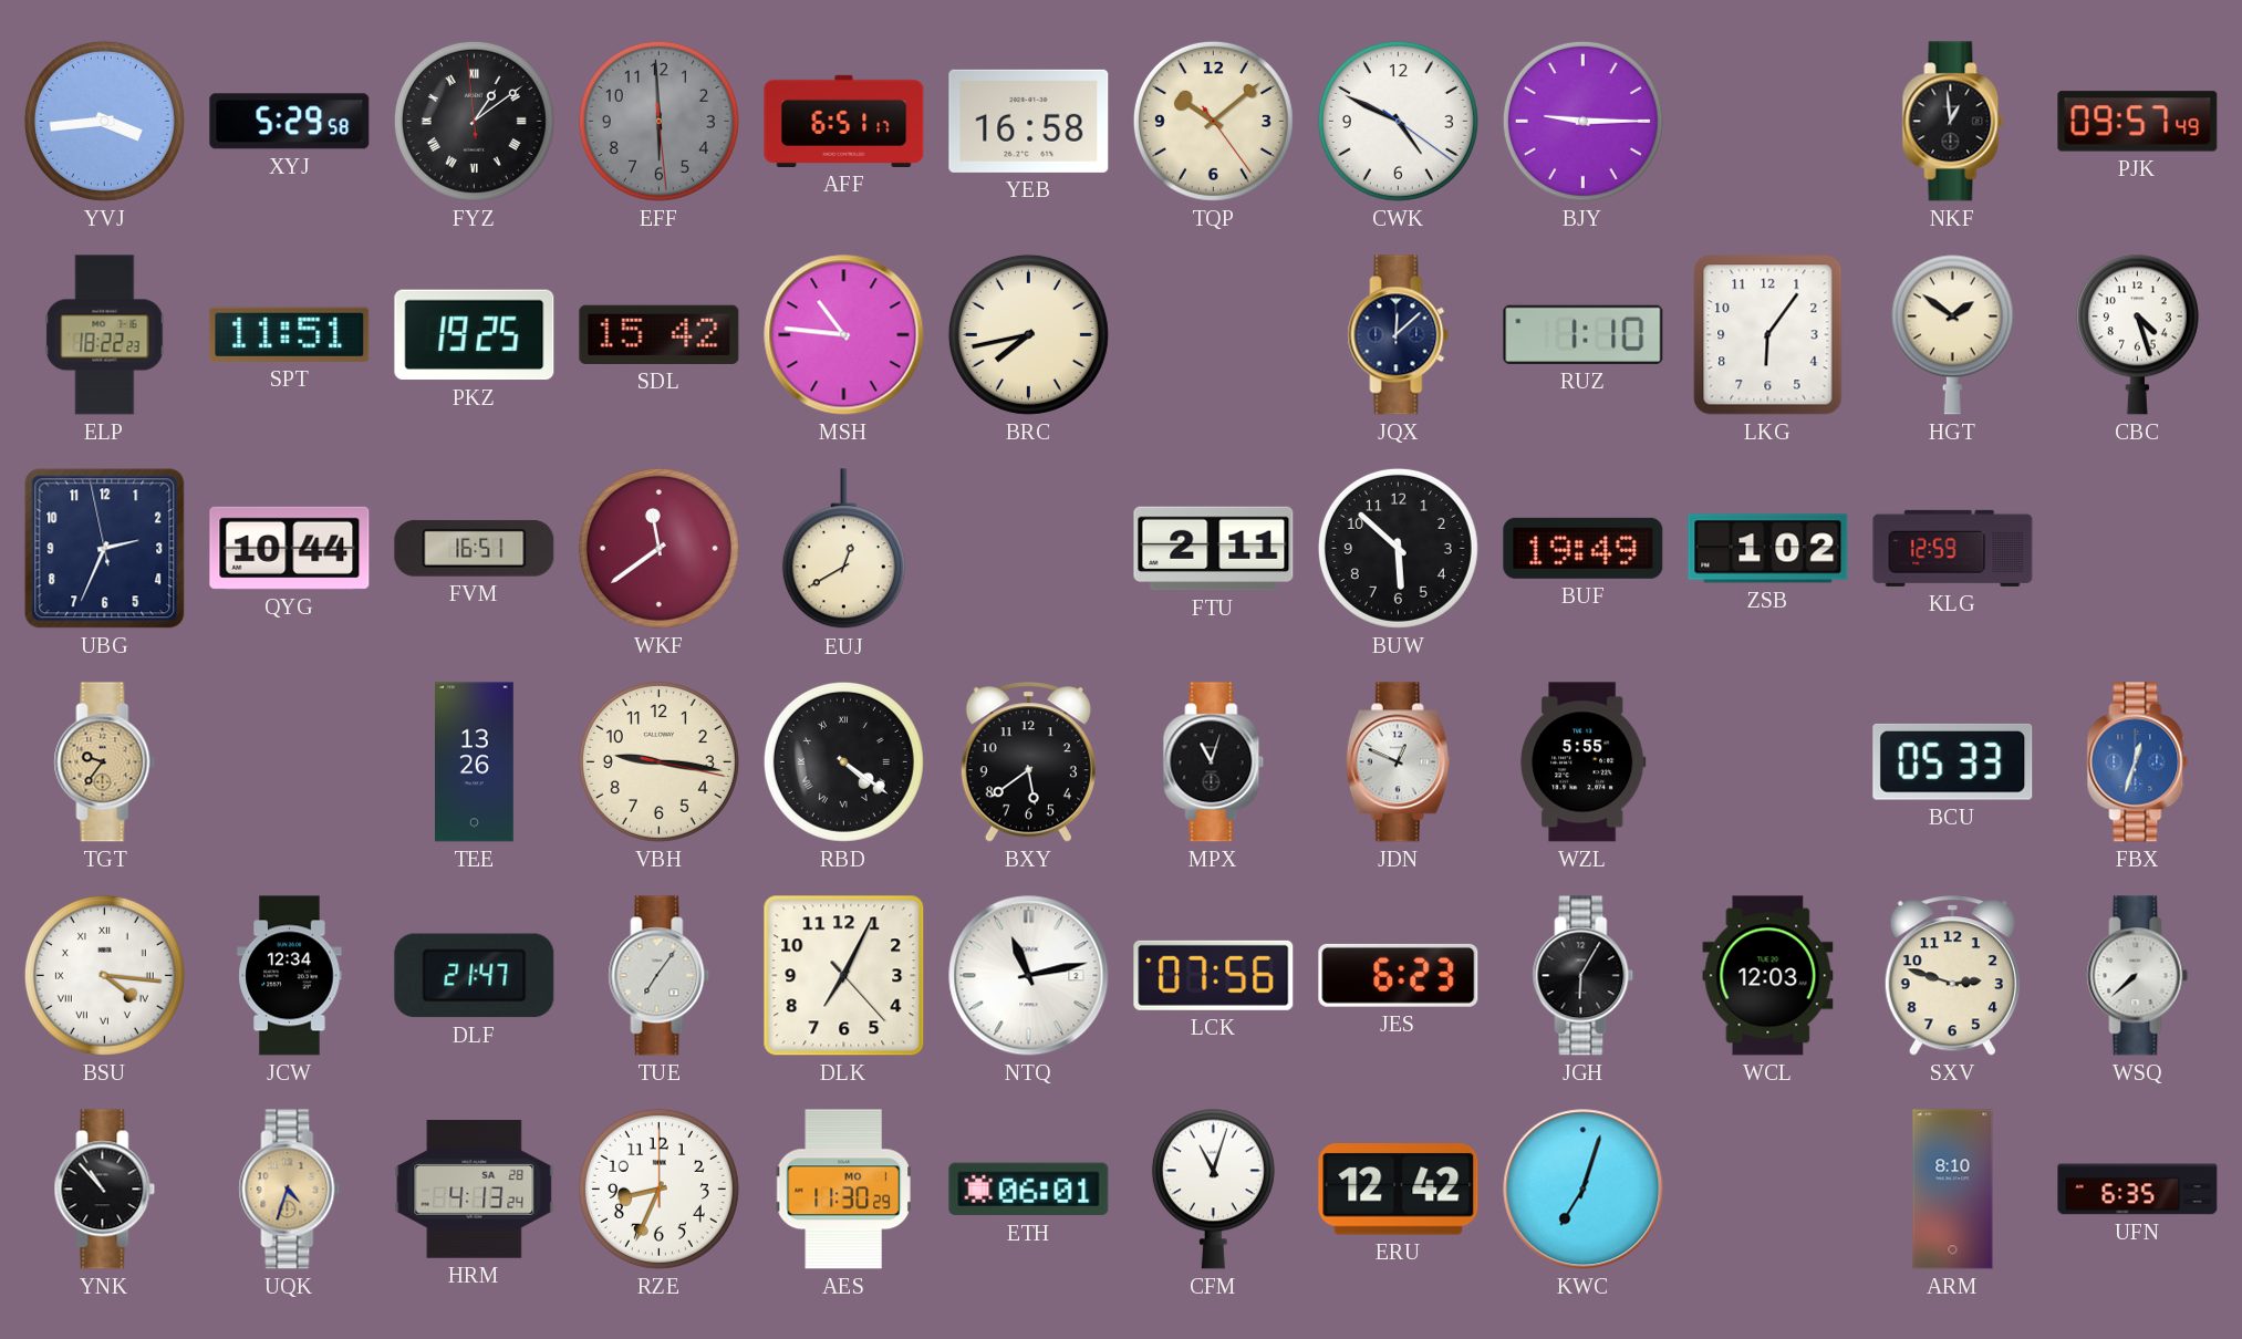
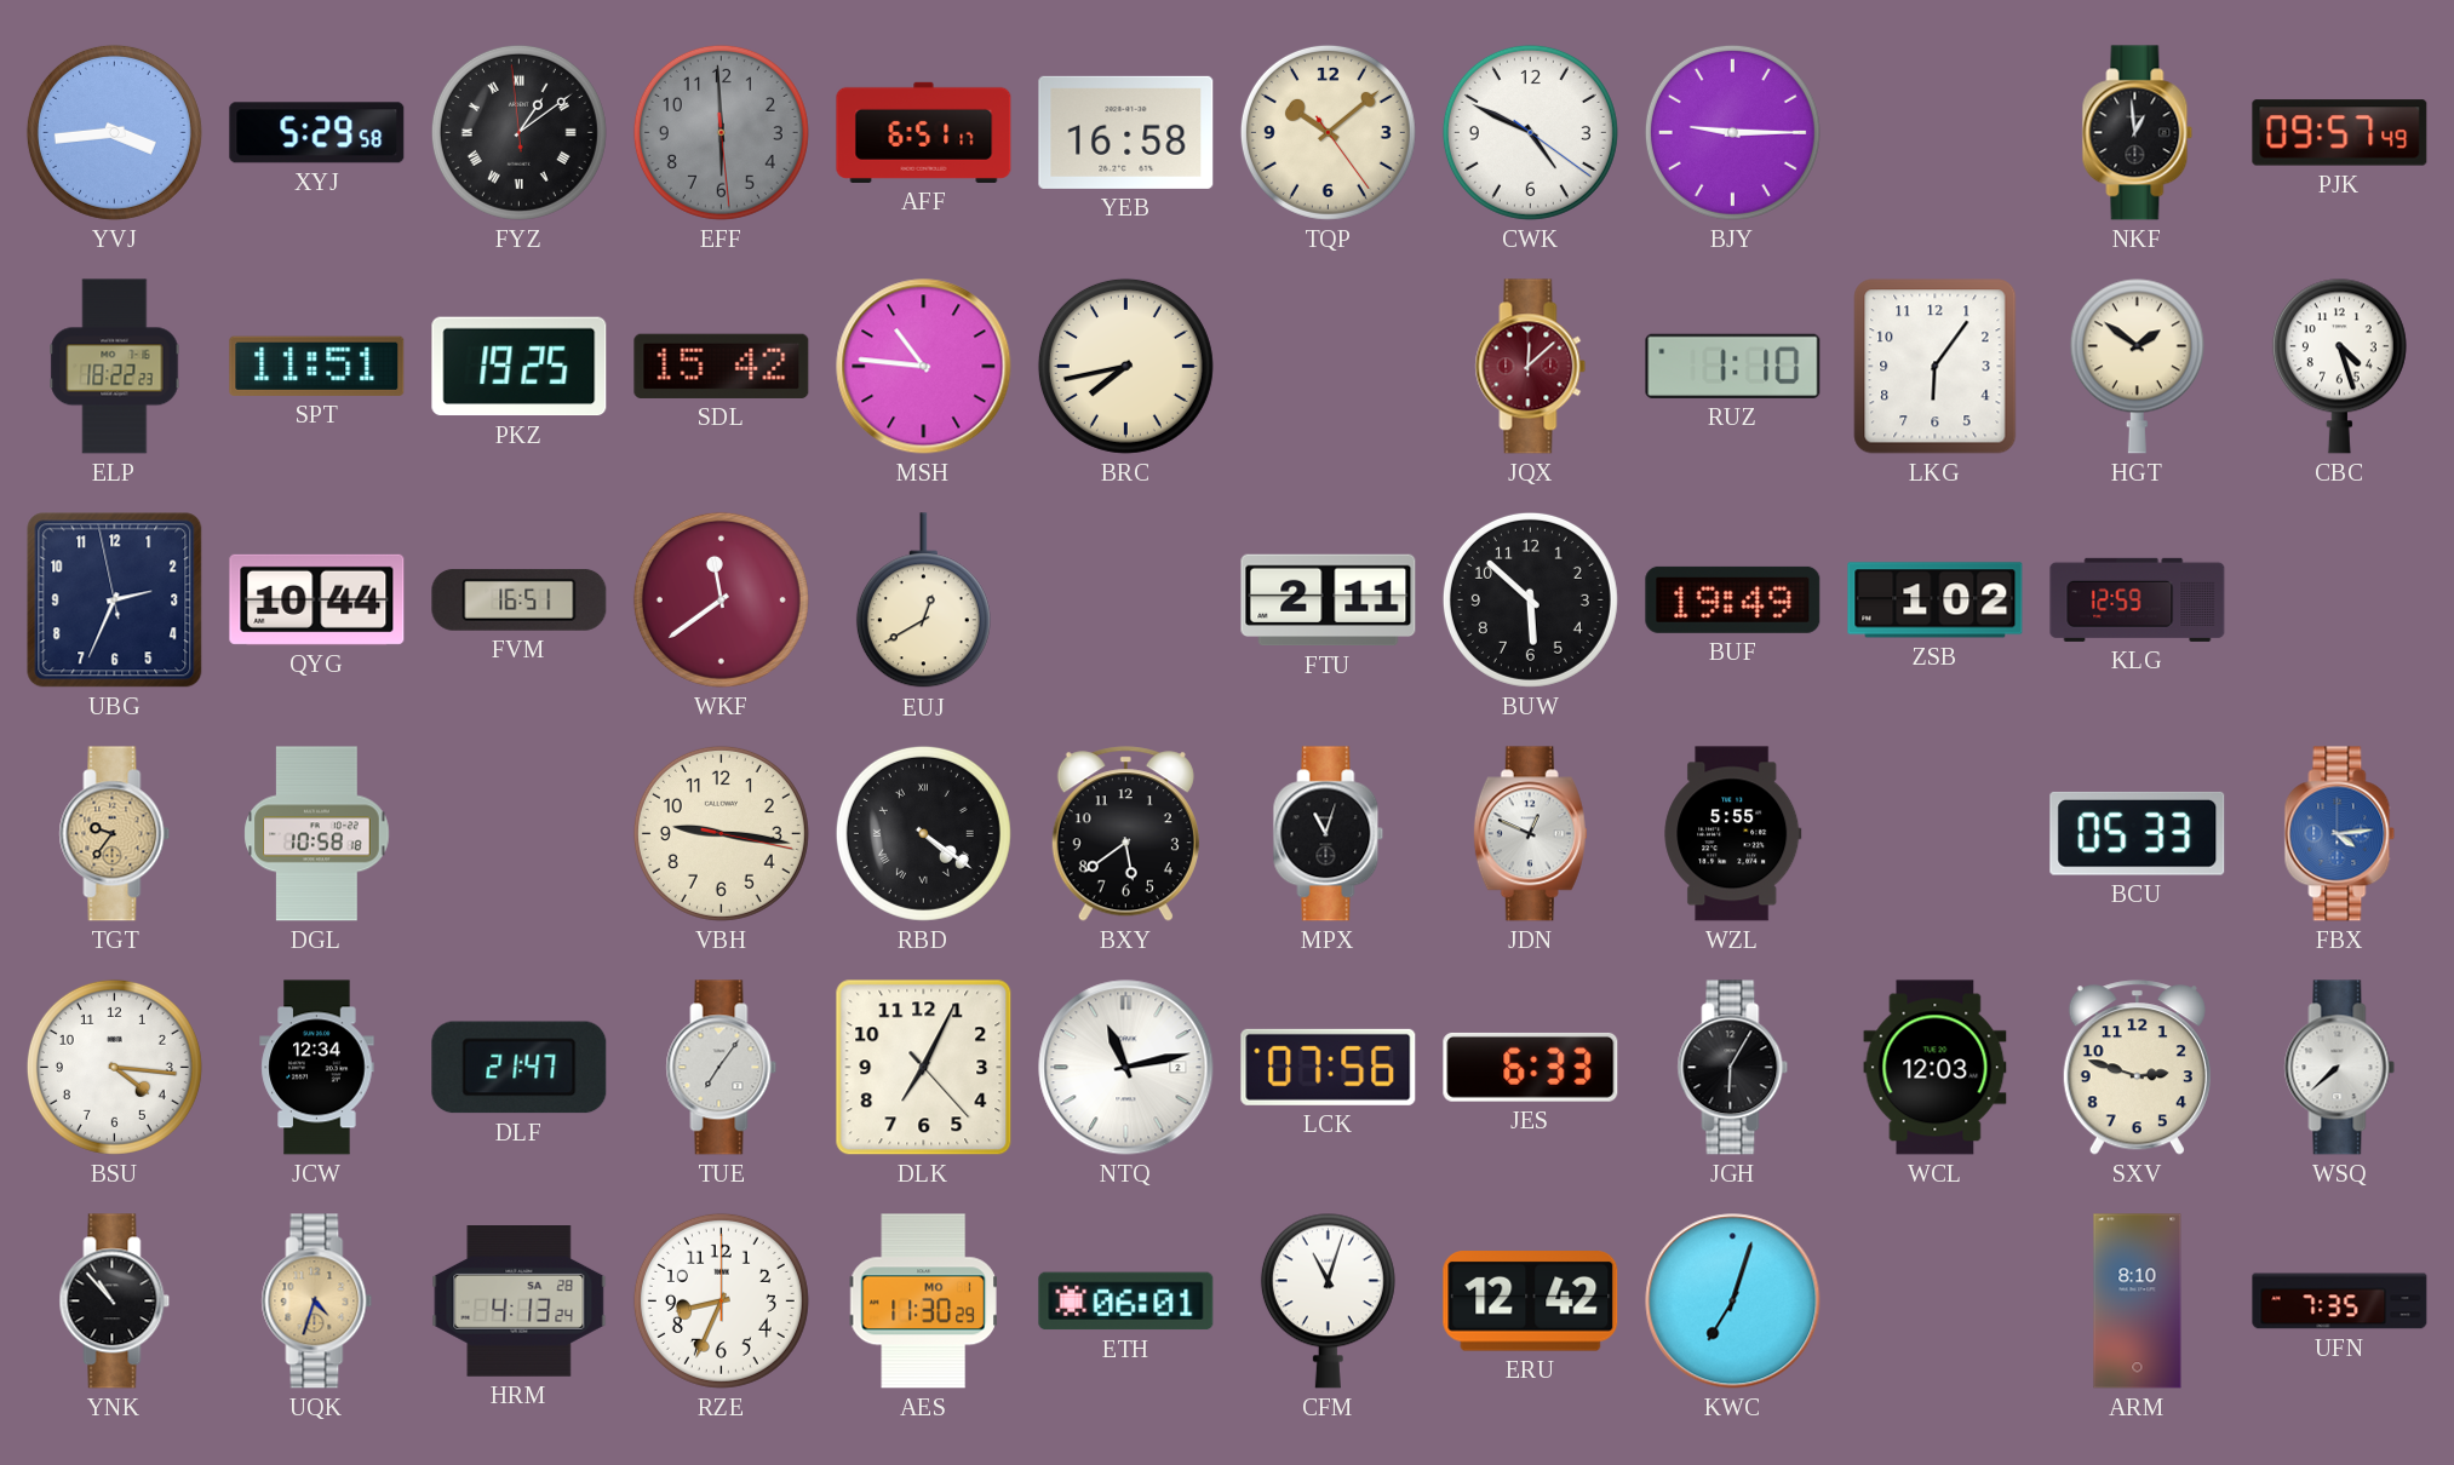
JQX dial: navy -> burgundy
DGL: none -> 10:58
TEE: 13:26 -> none
FBX: 12:33 -> 4:14
BSU numerals: Roman -> Arabic
JES: 6:23 -> 6:33
UFN: 6:35 -> 7:35
